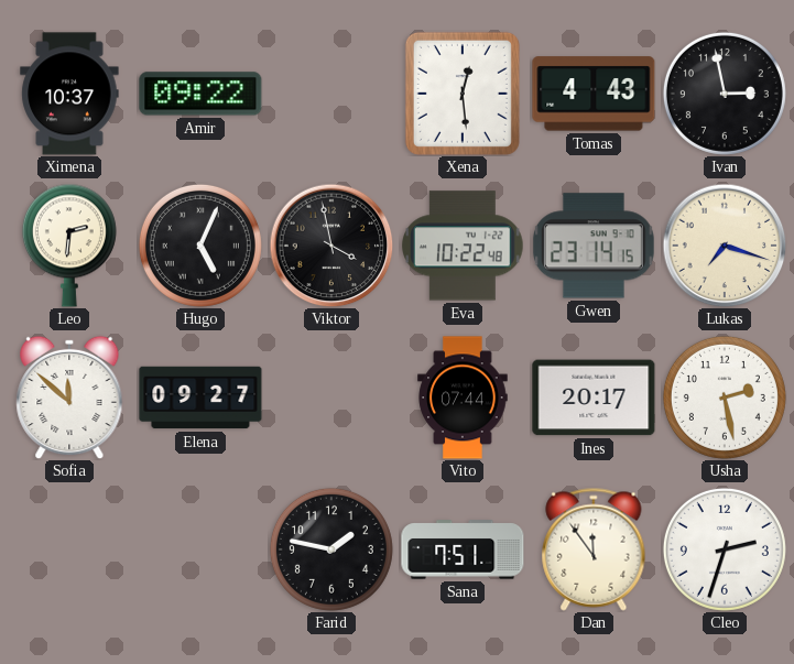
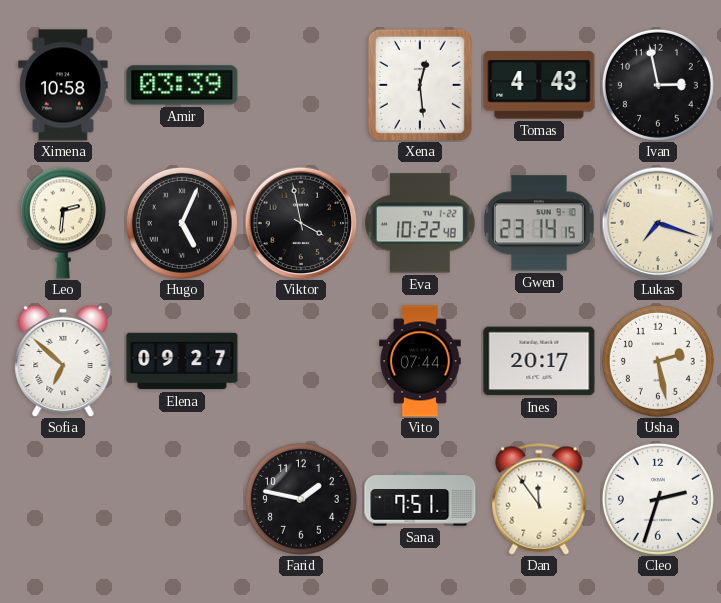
Ximena: 10:37 -> 10:58
Amir: 09:22 -> 03:39
Sofia: 11:52 -> 6:52
